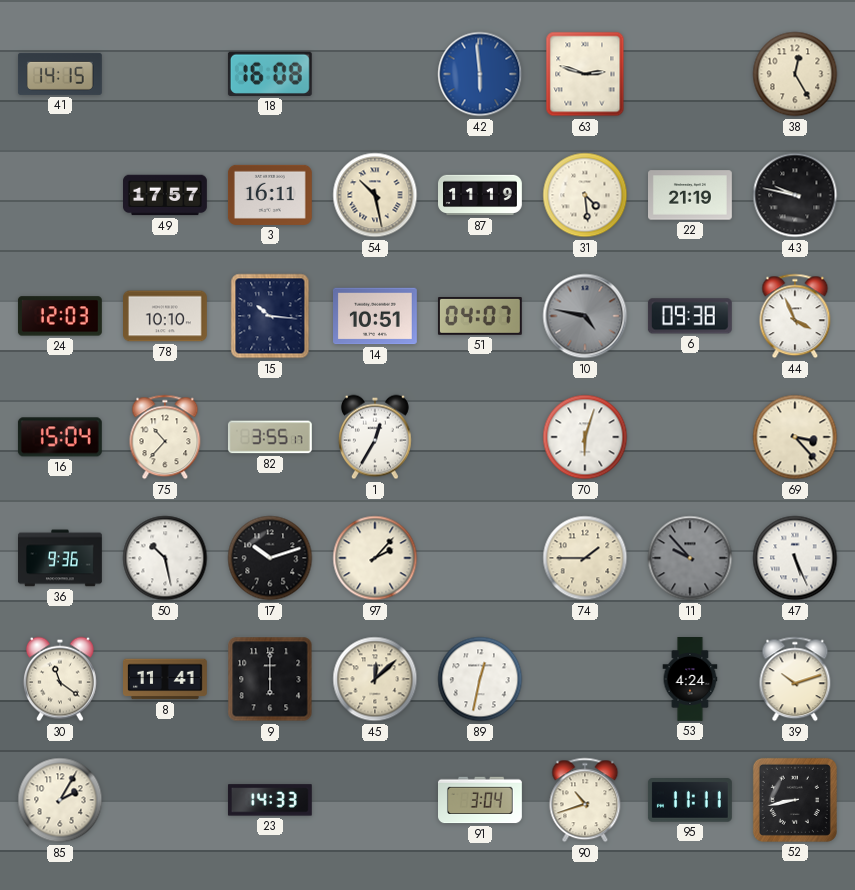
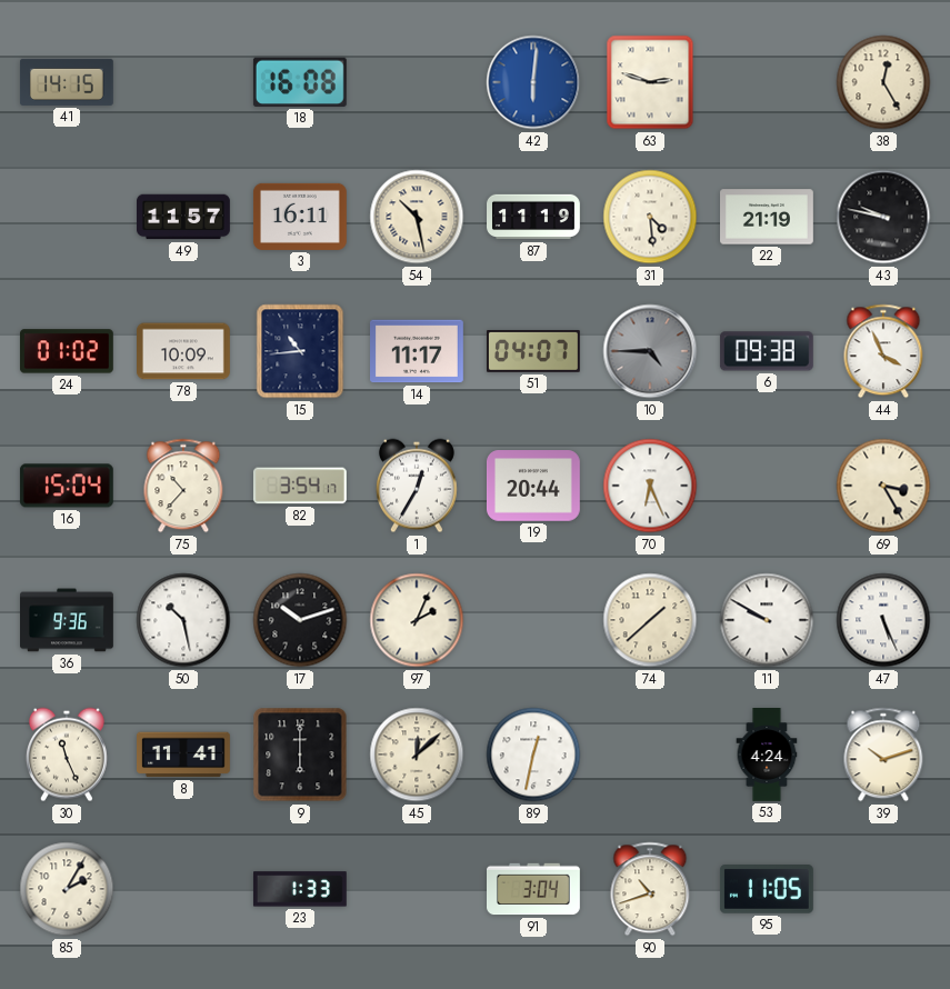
42: 5:59 -> 6:01
49: 17:57 -> 11:57
24: 12:03 -> 01:02
78: 10:10 -> 10:09
15: 10:16 -> 10:44
14: 10:51 -> 11:17
10: 4:47 -> 4:45
82: 3:55 -> 3:54
19: none -> 20:44
70: 6:03 -> 6:26
69: 3:23 -> 3:25
97: 2:07 -> 2:04
74: 1:45 -> 1:38
11: 9:53 -> 9:50
11 dial: grey -> white
30: 11:21 -> 11:26
23: 14:33 -> 1:33
95: 11:11 -> 11:05
52: 8:43 -> none
